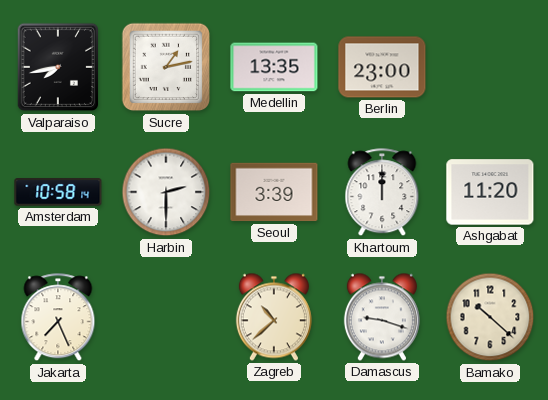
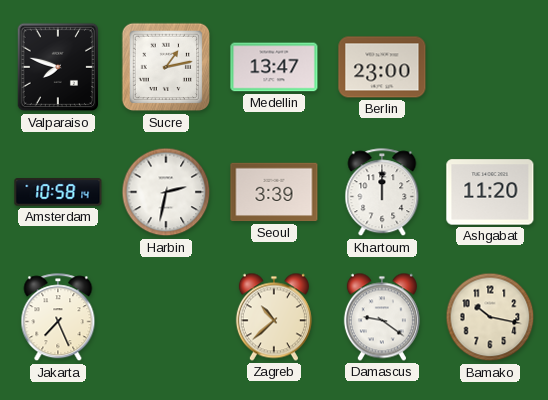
Valparaiso: 7:43 -> 7:48
Medellin: 13:35 -> 13:47
Harbin: 2:30 -> 2:32
Damascus: 9:18 -> 9:21
Bamako: 10:22 -> 10:17
